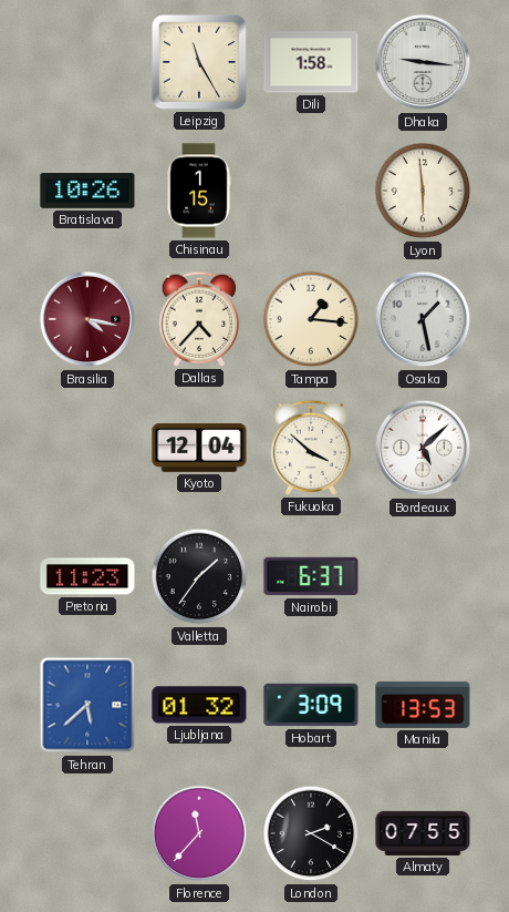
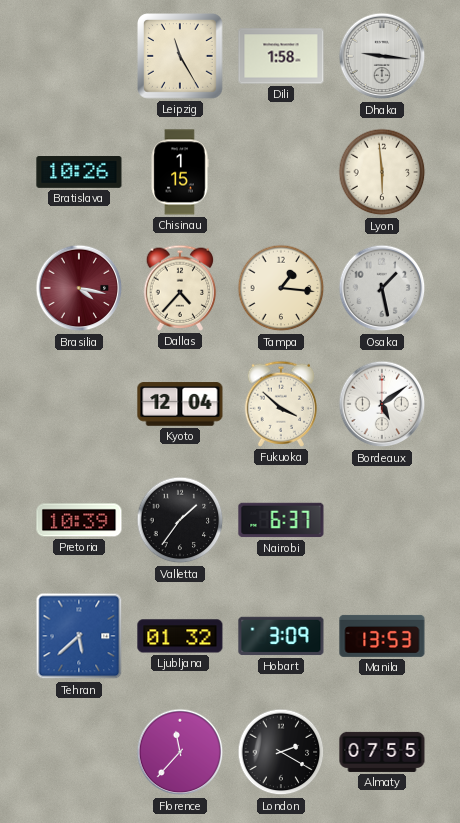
Bordeaux: 5:08 -> 5:09
Pretoria: 11:23 -> 10:39
